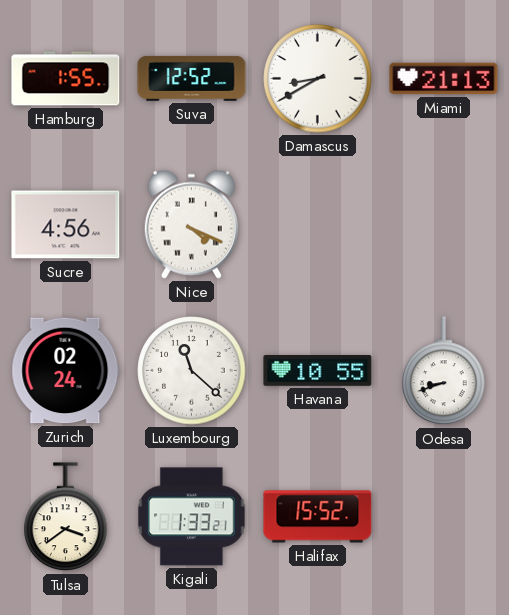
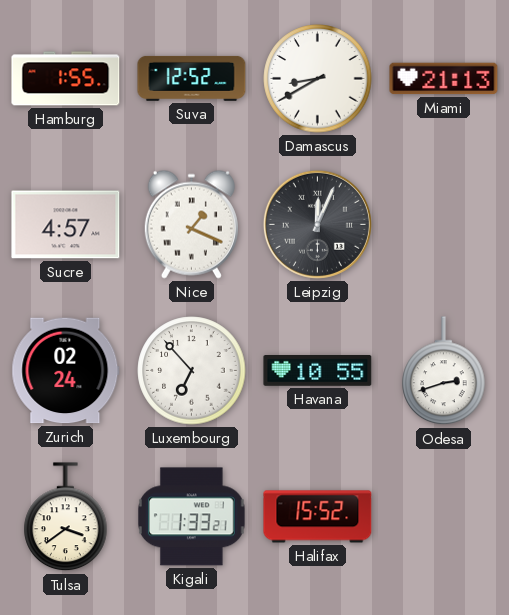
Sucre: 4:56 -> 4:57
Nice: 4:19 -> 1:19
Leipzig: none -> 12:04
Luxembourg: 11:22 -> 6:53
Odesa: 8:42 -> 2:42
